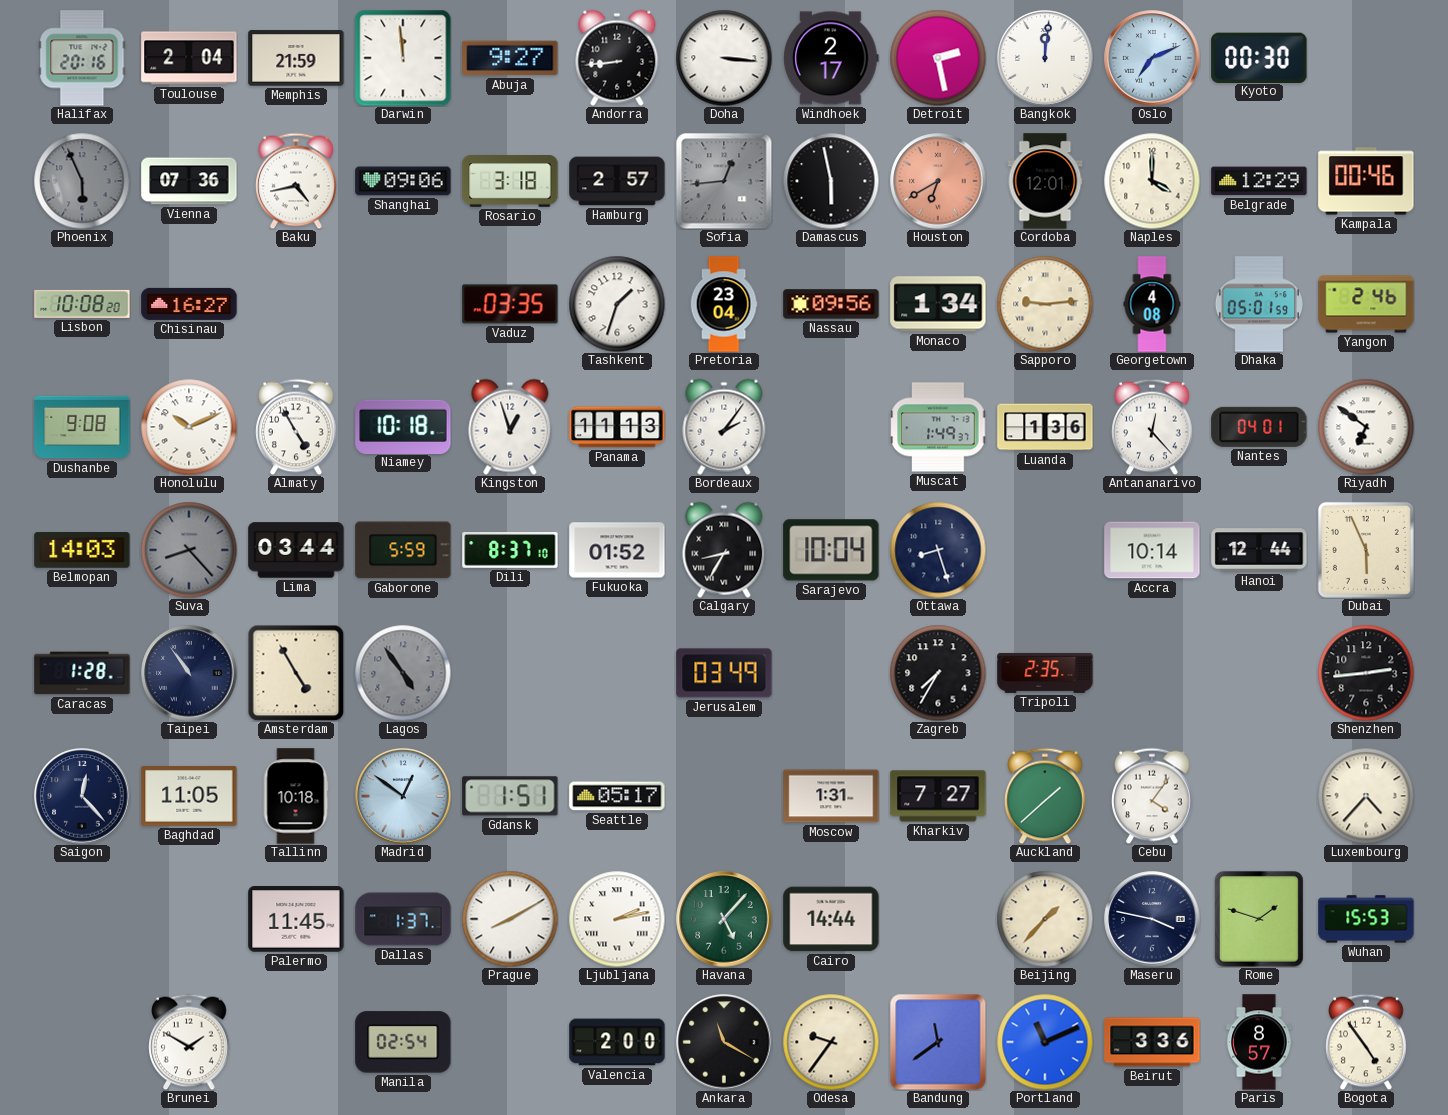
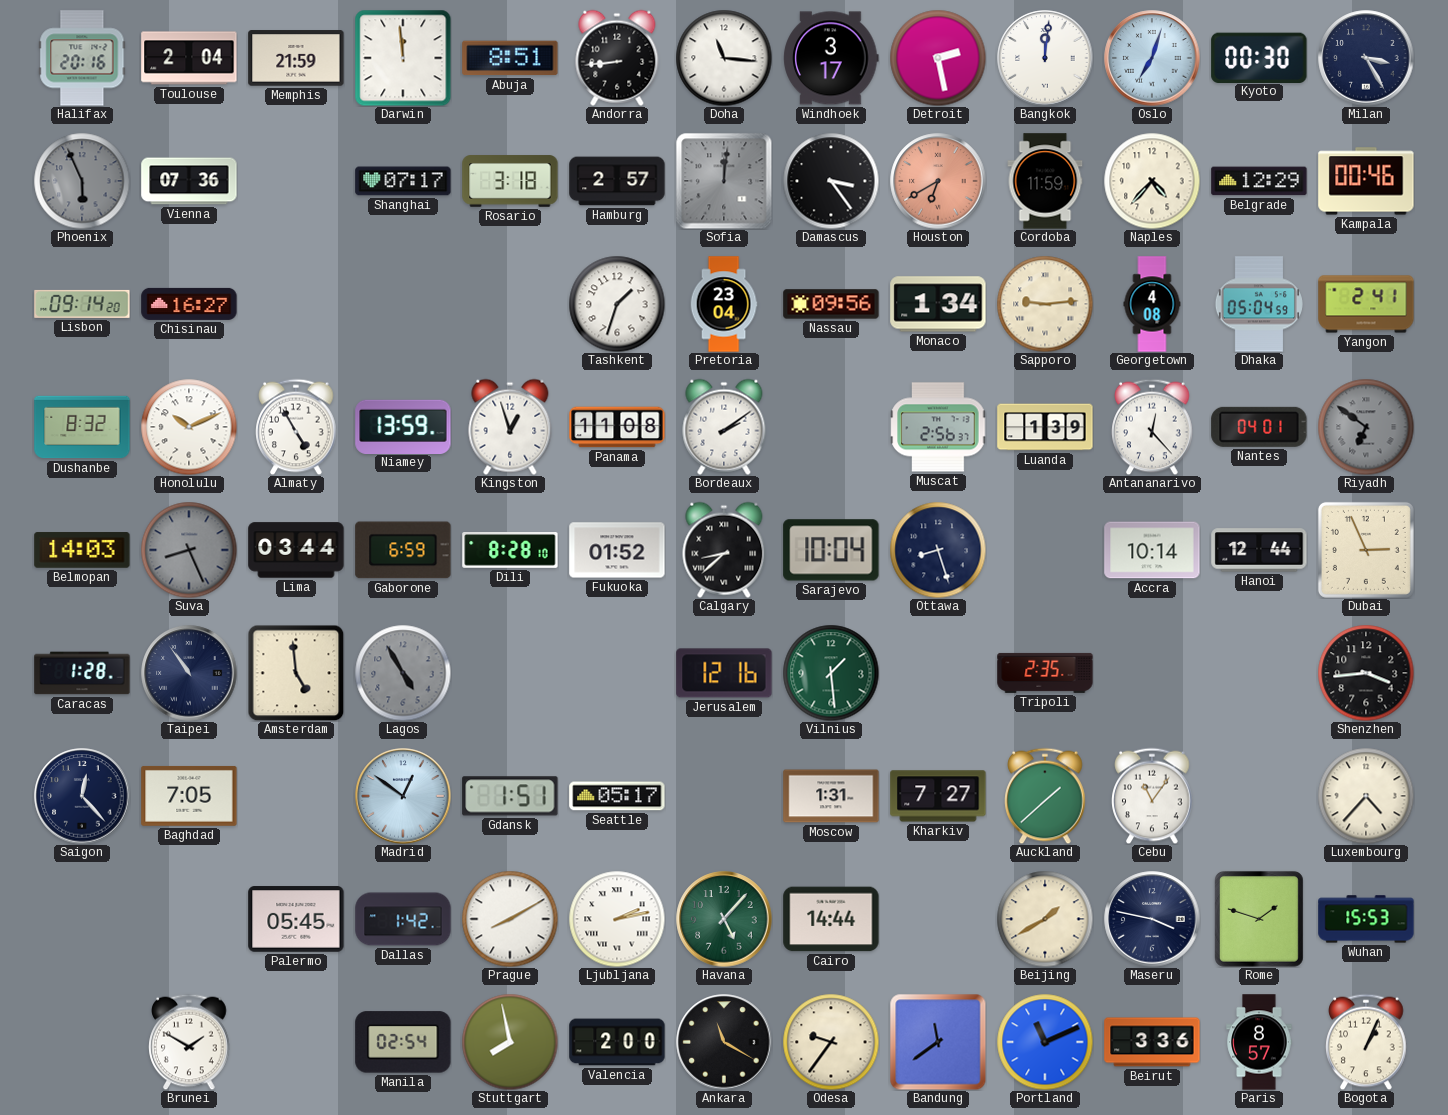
Abuja: 9:27 -> 8:51
Doha: 3:16 -> 11:16
Windhoek: 2:17 -> 3:17
Oslo: 7:11 -> 7:03
Milan: none -> 3:25
Baku: 4:43 -> none
Shanghai: 09:06 -> 07:17
Sofia: 12:44 -> 12:01
Damascus: 5:58 -> 3:24
Cordoba: 12:01 -> 11:59
Naples: 4:00 -> 4:37
Lisbon: 10:08 -> 09:14
Vaduz: 03:35 -> none
Dhaka: 05:01 -> 05:04
Yangon: 2:46 -> 2:41
Dushanbe: 9:08 -> 8:32
Niamey: 10:18 -> 13:59
Panama: 11:13 -> 11:08
Bordeaux: 2:06 -> 2:09
Muscat: 1:49 -> 2:56
Luanda: 1:36 -> 1:39
Riyadh dial: white -> grey
Suva: 8:23 -> 8:26
Gaborone: 5:59 -> 6:59
Dili: 8:37 -> 8:28
Calgary: 8:35 -> 8:38
Dubai: 5:56 -> 2:56
Amsterdam: 4:55 -> 4:59
Lagos: 4:54 -> 4:55
Jerusalem: 03:49 -> 12:16
Vilnius: none -> 1:29
Zagreb: 7:35 -> none
Shenzhen: 2:44 -> 3:44
Baghdad: 11:05 -> 7:05
Tallinn: 10:18 -> none
Cebu: 4:06 -> 11:06
Palermo: 11:45 -> 05:45
Dallas: 1:37 -> 1:42
Beijing: 1:37 -> 1:40
Stuttgart: none -> 7:58
Bogota: 4:54 -> 1:04
